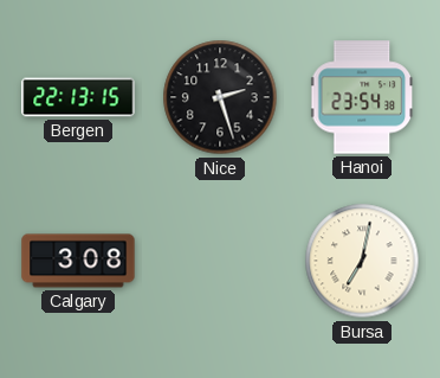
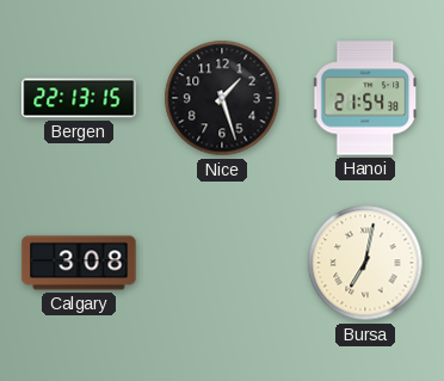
Nice: 2:27 -> 1:27
Hanoi: 23:54 -> 21:54
